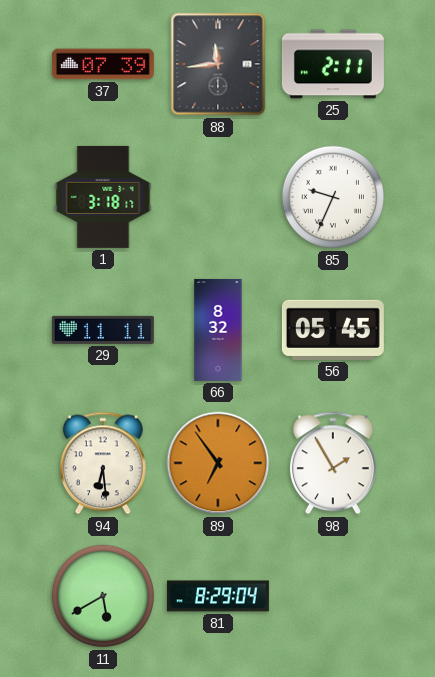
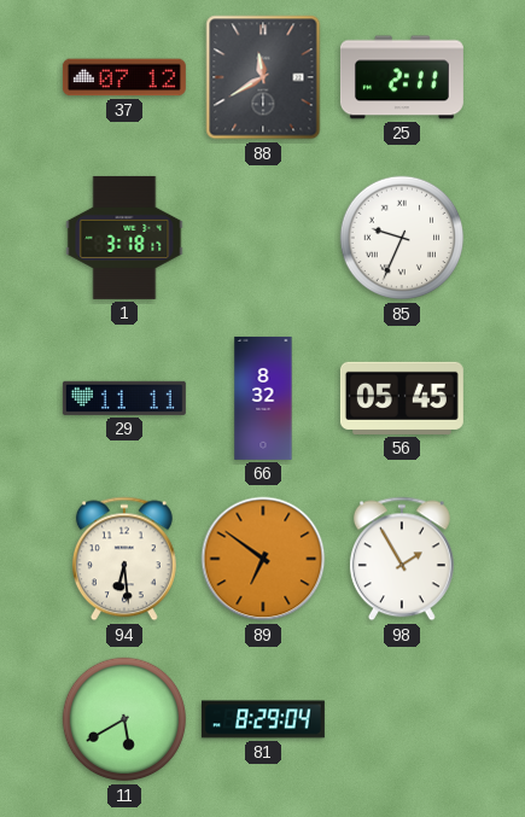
37: 07:39 -> 07:12
88: 11:44 -> 11:40
89: 6:54 -> 6:51
